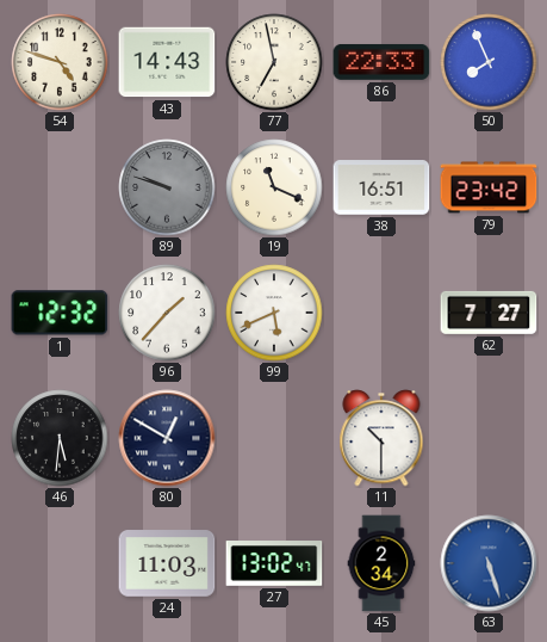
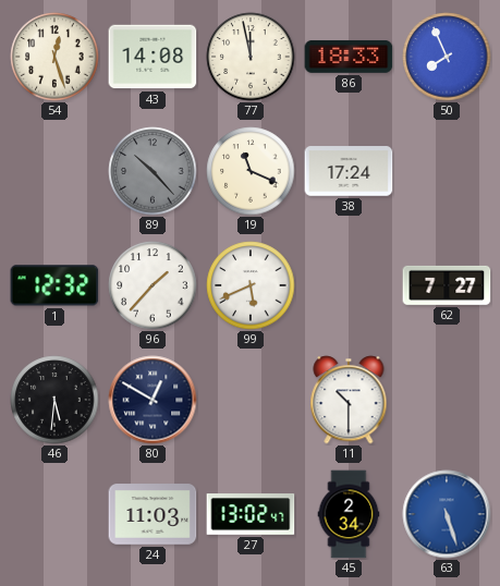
54: 4:48 -> 12:27
43: 14:43 -> 14:08
77: 6:58 -> 11:58
86: 22:33 -> 18:33
89: 9:48 -> 10:23
38: 16:51 -> 17:24
79: 23:42 -> none
